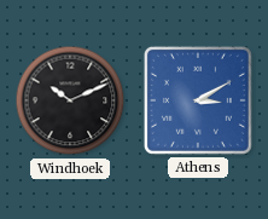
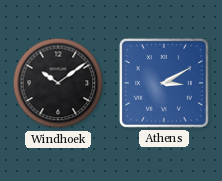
Windhoek: 10:11 -> 10:09
